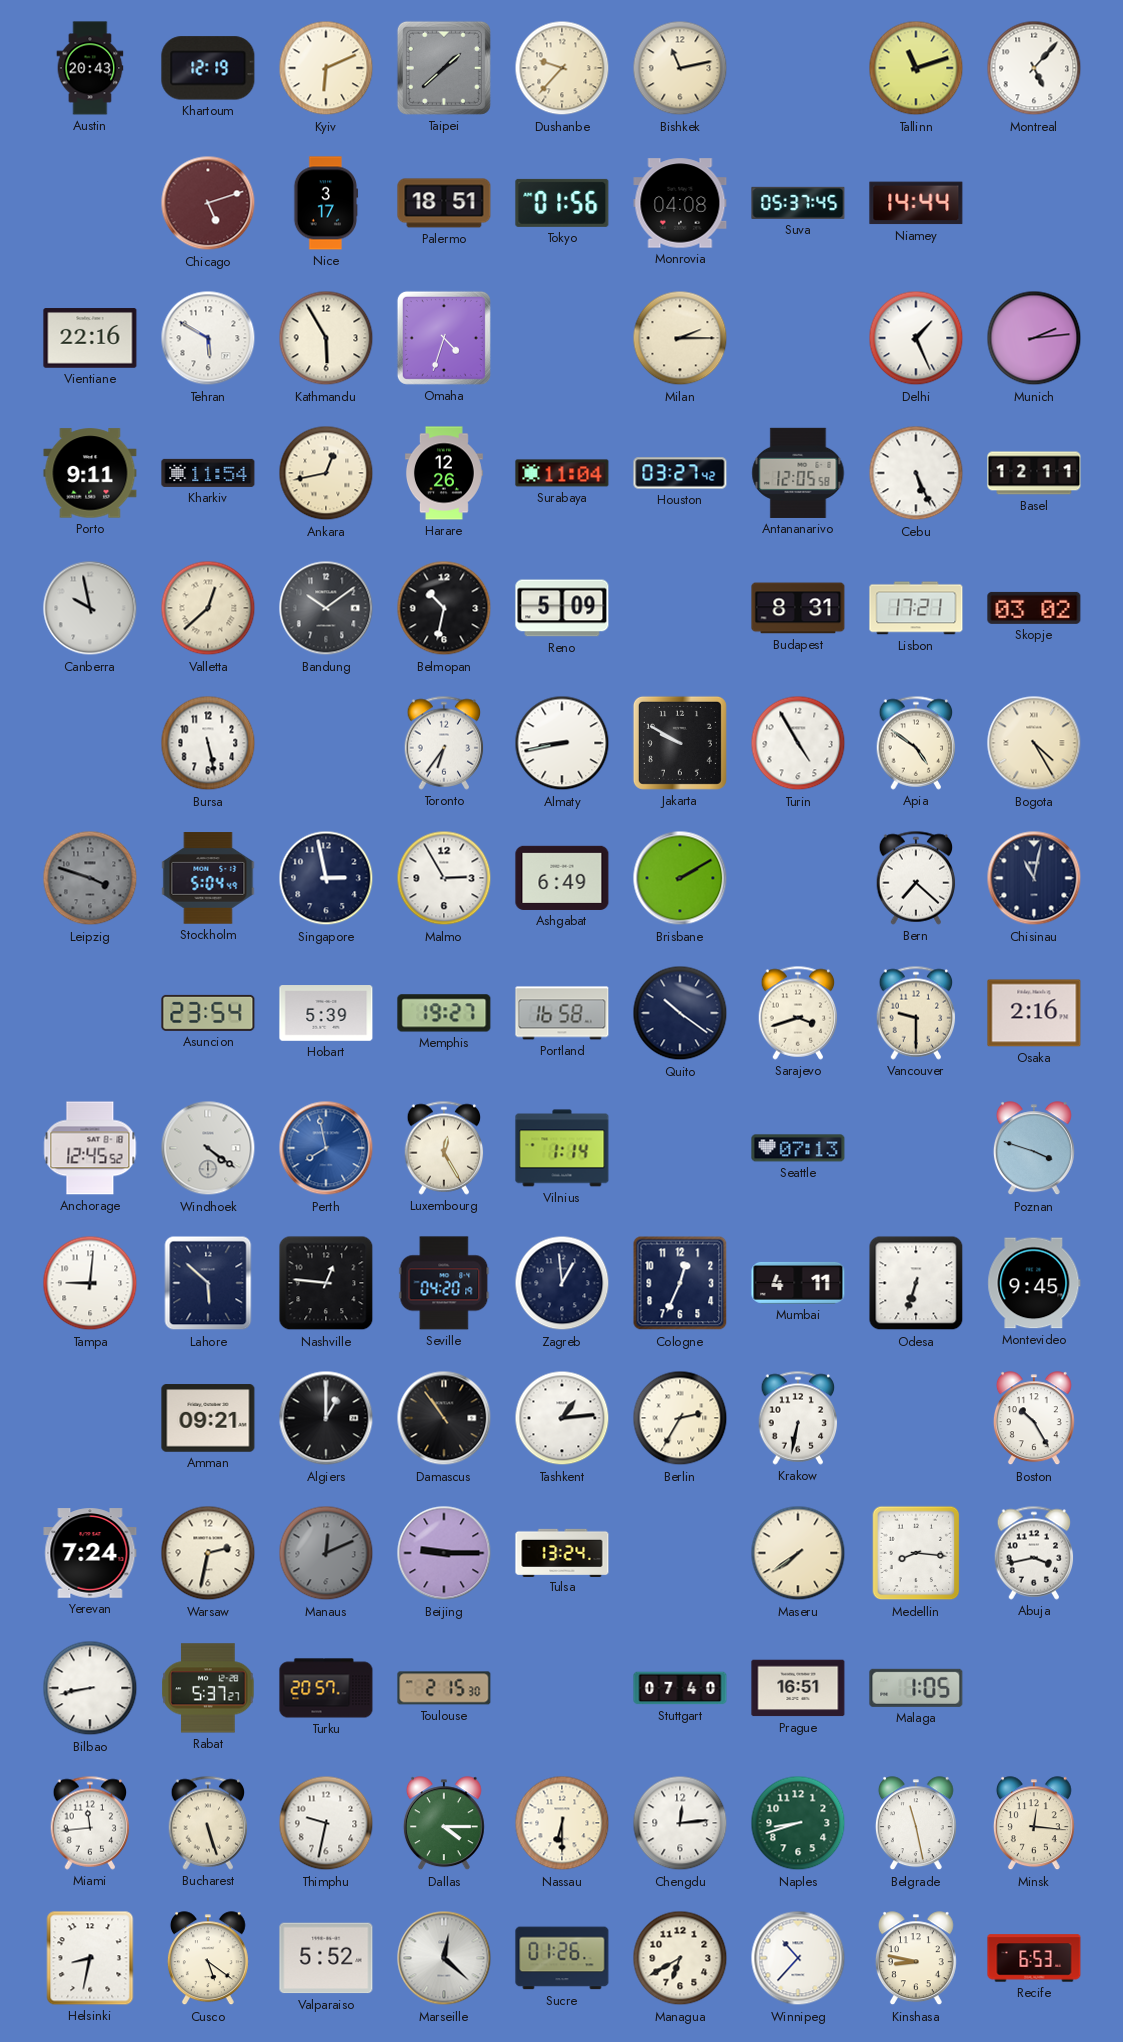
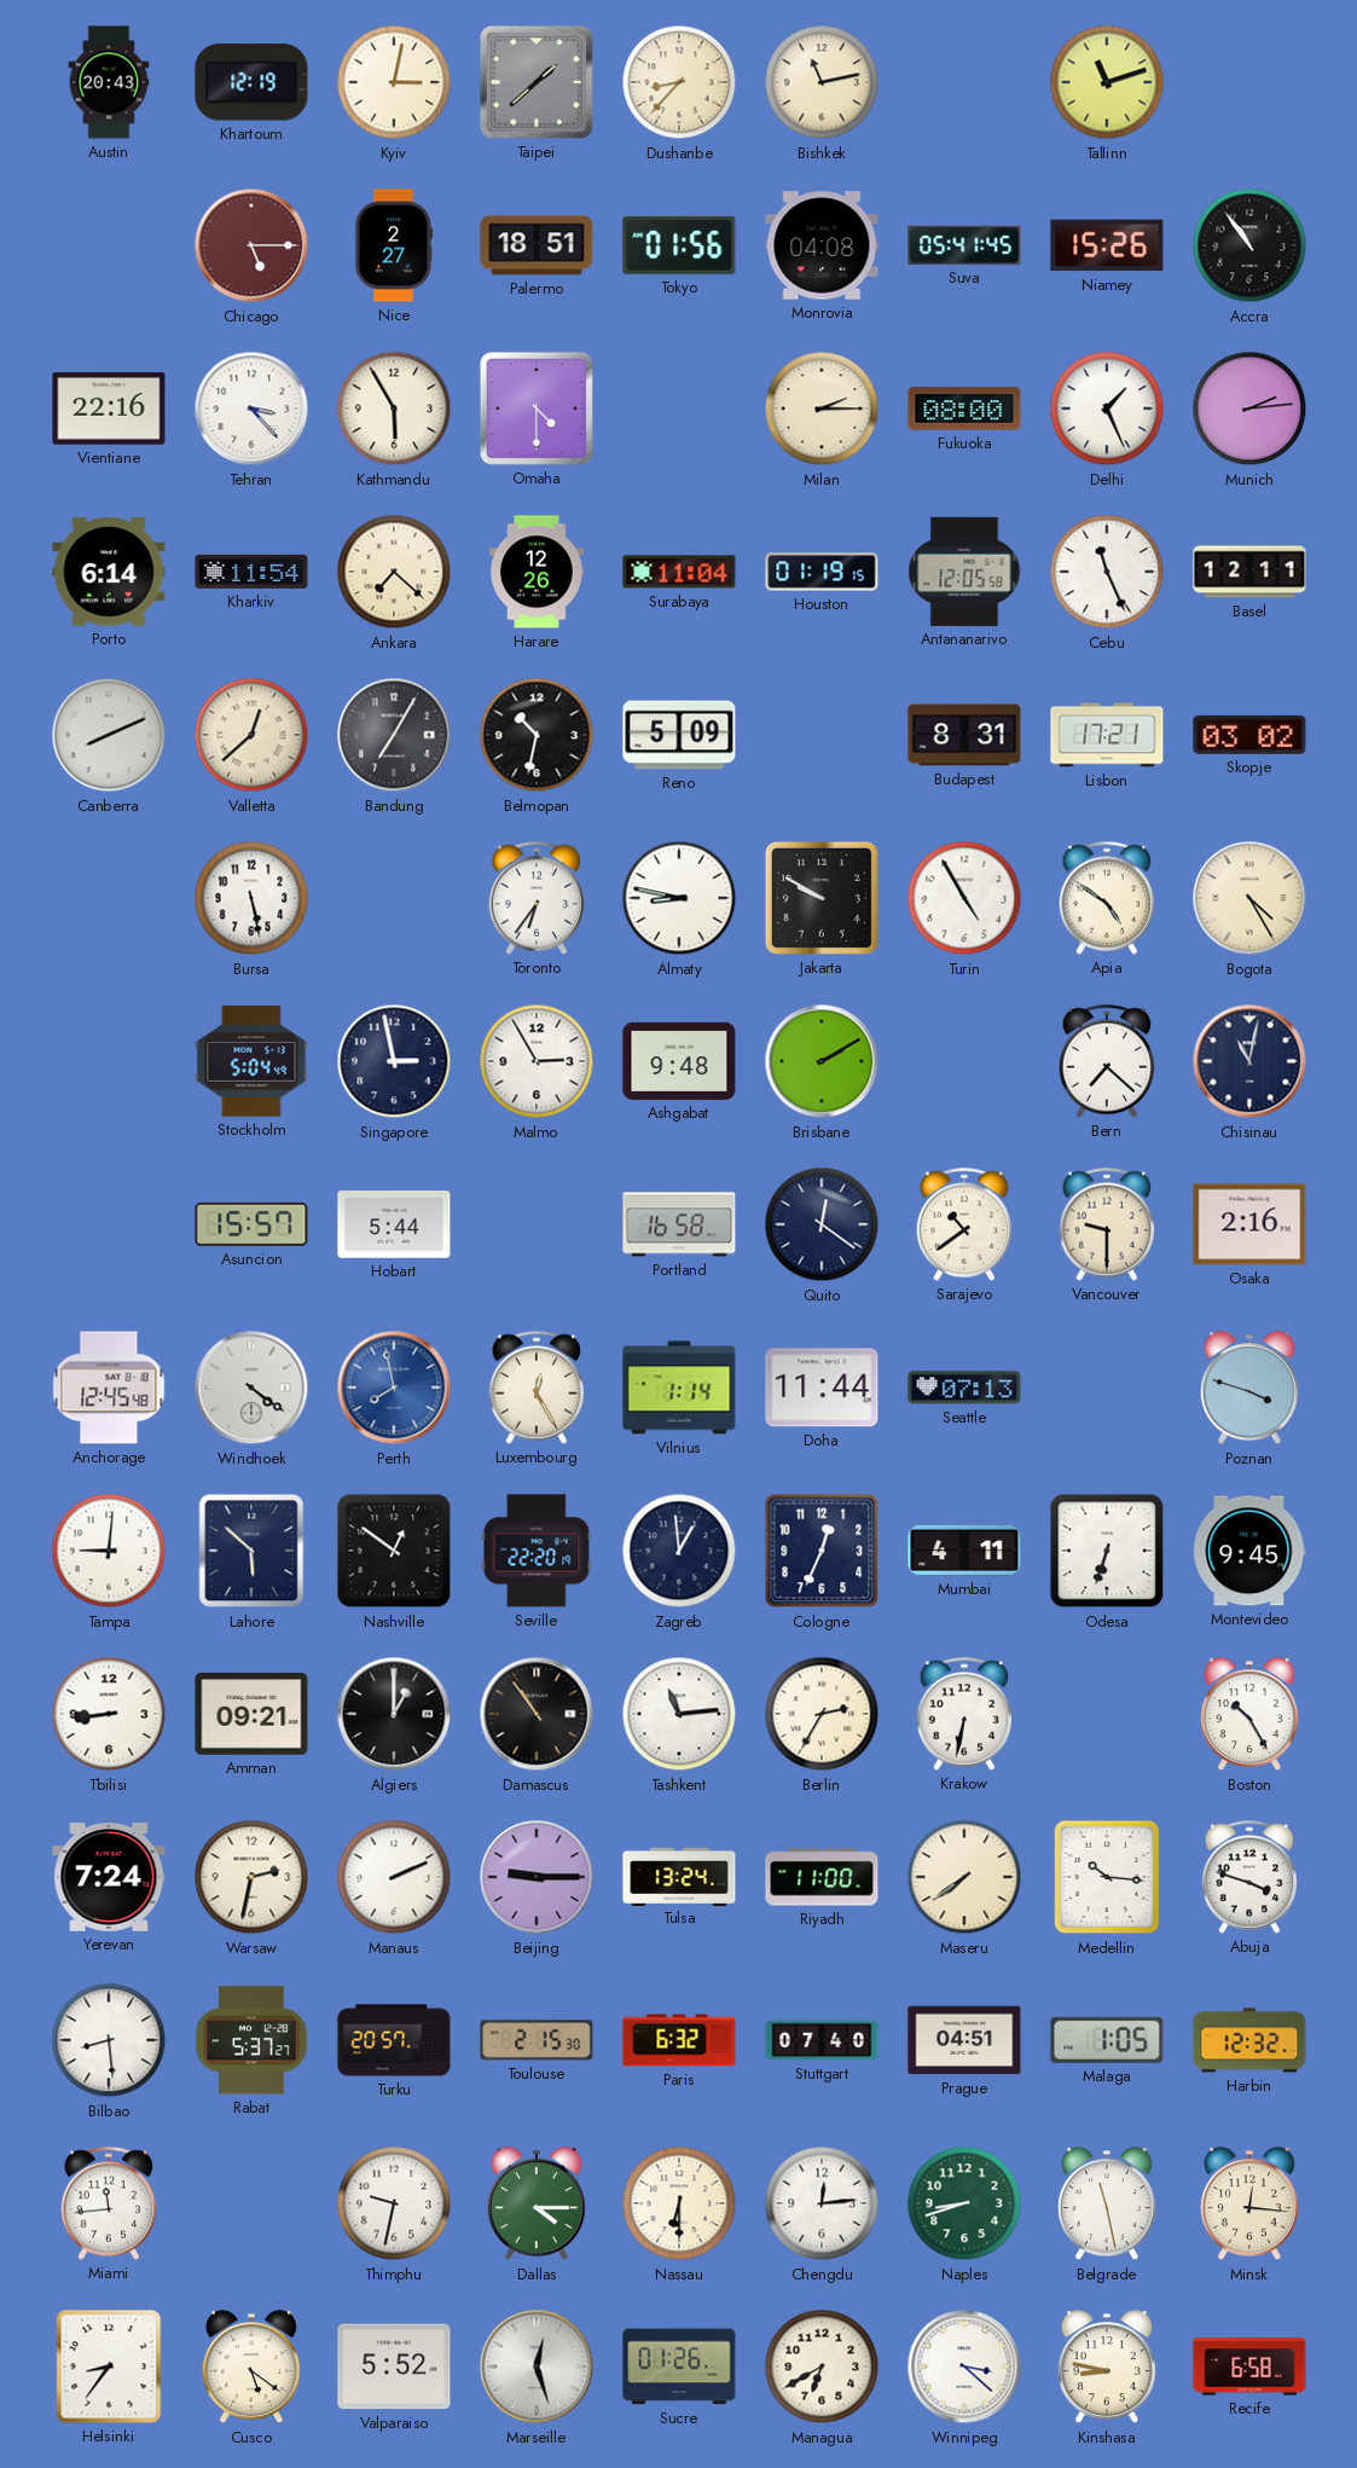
Kyiv: 6:11 -> 3:02
Dushanbe: 9:37 -> 8:37
Montreal: 5:07 -> none
Chicago: 5:12 -> 5:15
Nice: 3:17 -> 2:27
Suva: 05:37 -> 05:41
Niamey: 14:44 -> 15:26
Accra: none -> 10:54
Tehran: 5:50 -> 3:23
Omaha: 4:33 -> 4:30
Fukuoka: none -> 08:00
Porto: 9:11 -> 6:14
Ankara: 12:43 -> 7:22
Houston: 03:27 -> 01:19
Cebu: 5:26 -> 11:26
Canberra: 9:58 -> 8:11
Bandung: 10:09 -> 7:05
Almaty: 8:43 -> 8:47
Leipzig: 3:48 -> none
Ashgabat: 6:49 -> 9:48
Asuncion: 23:54 -> 15:57
Hobart: 5:39 -> 5:44
Memphis: 19:27 -> none
Quito: 10:21 -> 12:21
Sarajevo: 3:42 -> 10:39
Anchorage: 12:45:52 -> 12:45:48
Doha: none -> 11:44
Nashville: 12:46 -> 12:51
Seville: 04:20 -> 22:20
Tbilisi: none -> 8:44
Tashkent: 1:14 -> 11:14
Manaus: 12:11 -> 2:11
Manaus dial: grey -> white
Riyadh: none -> 11:00
Medellin: 8:16 -> 10:16
Abuja: 3:43 -> 3:48
Bilbao: 8:43 -> 8:29
Paris: none -> 6:32
Prague: 16:51 -> 04:51
Harbin: none -> 12:32
Bucharest: 5:27 -> none
Helsinki: 8:32 -> 8:36
Marseille: 12:22 -> 12:27
Winnipeg: 10:37 -> 3:22
Recife: 6:53 -> 6:58
